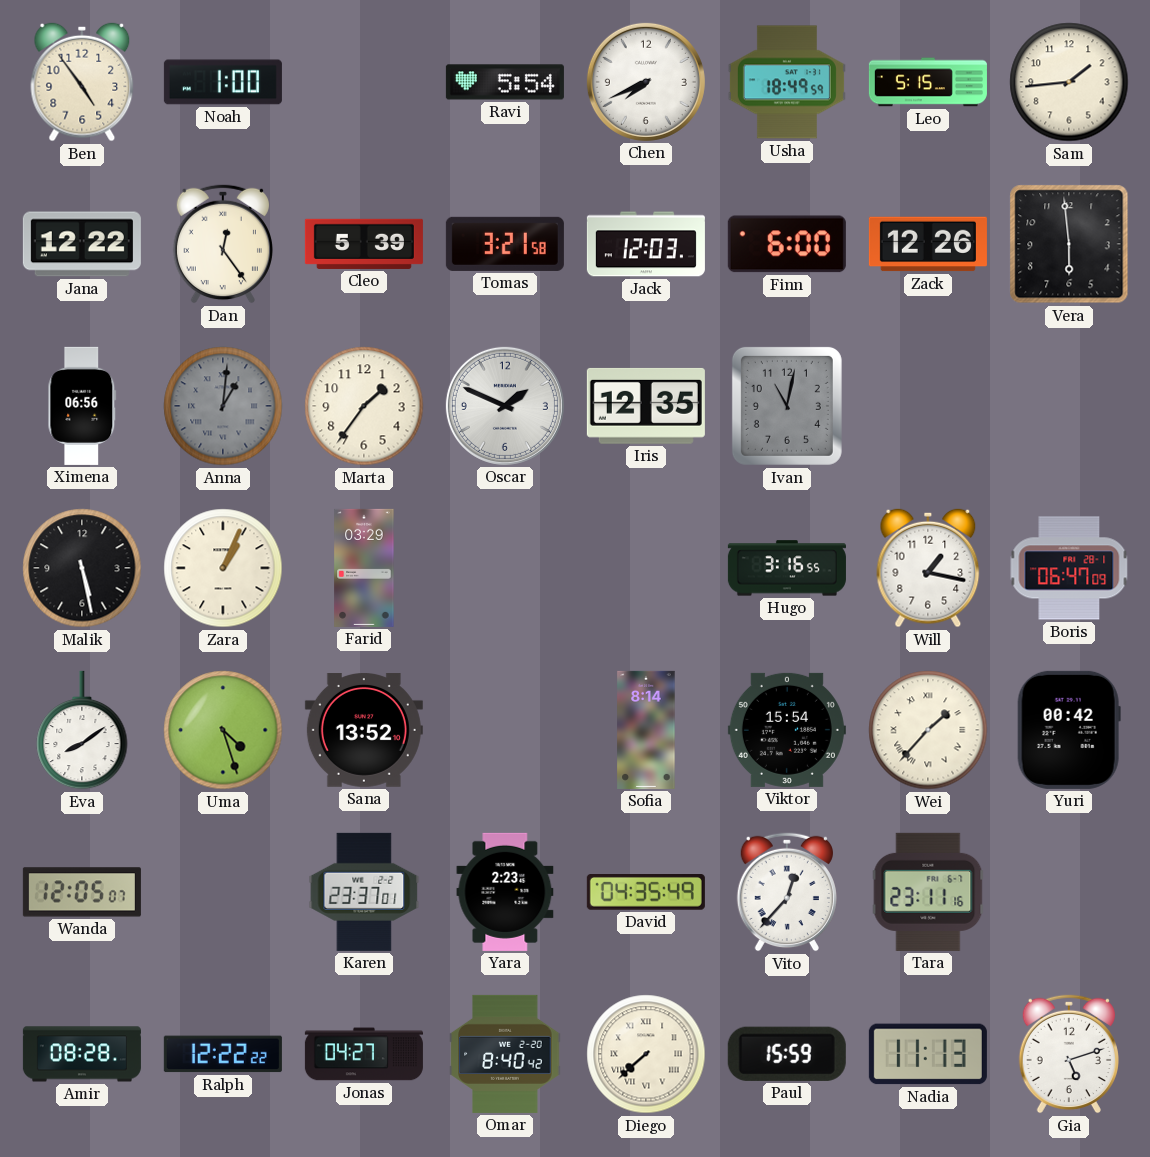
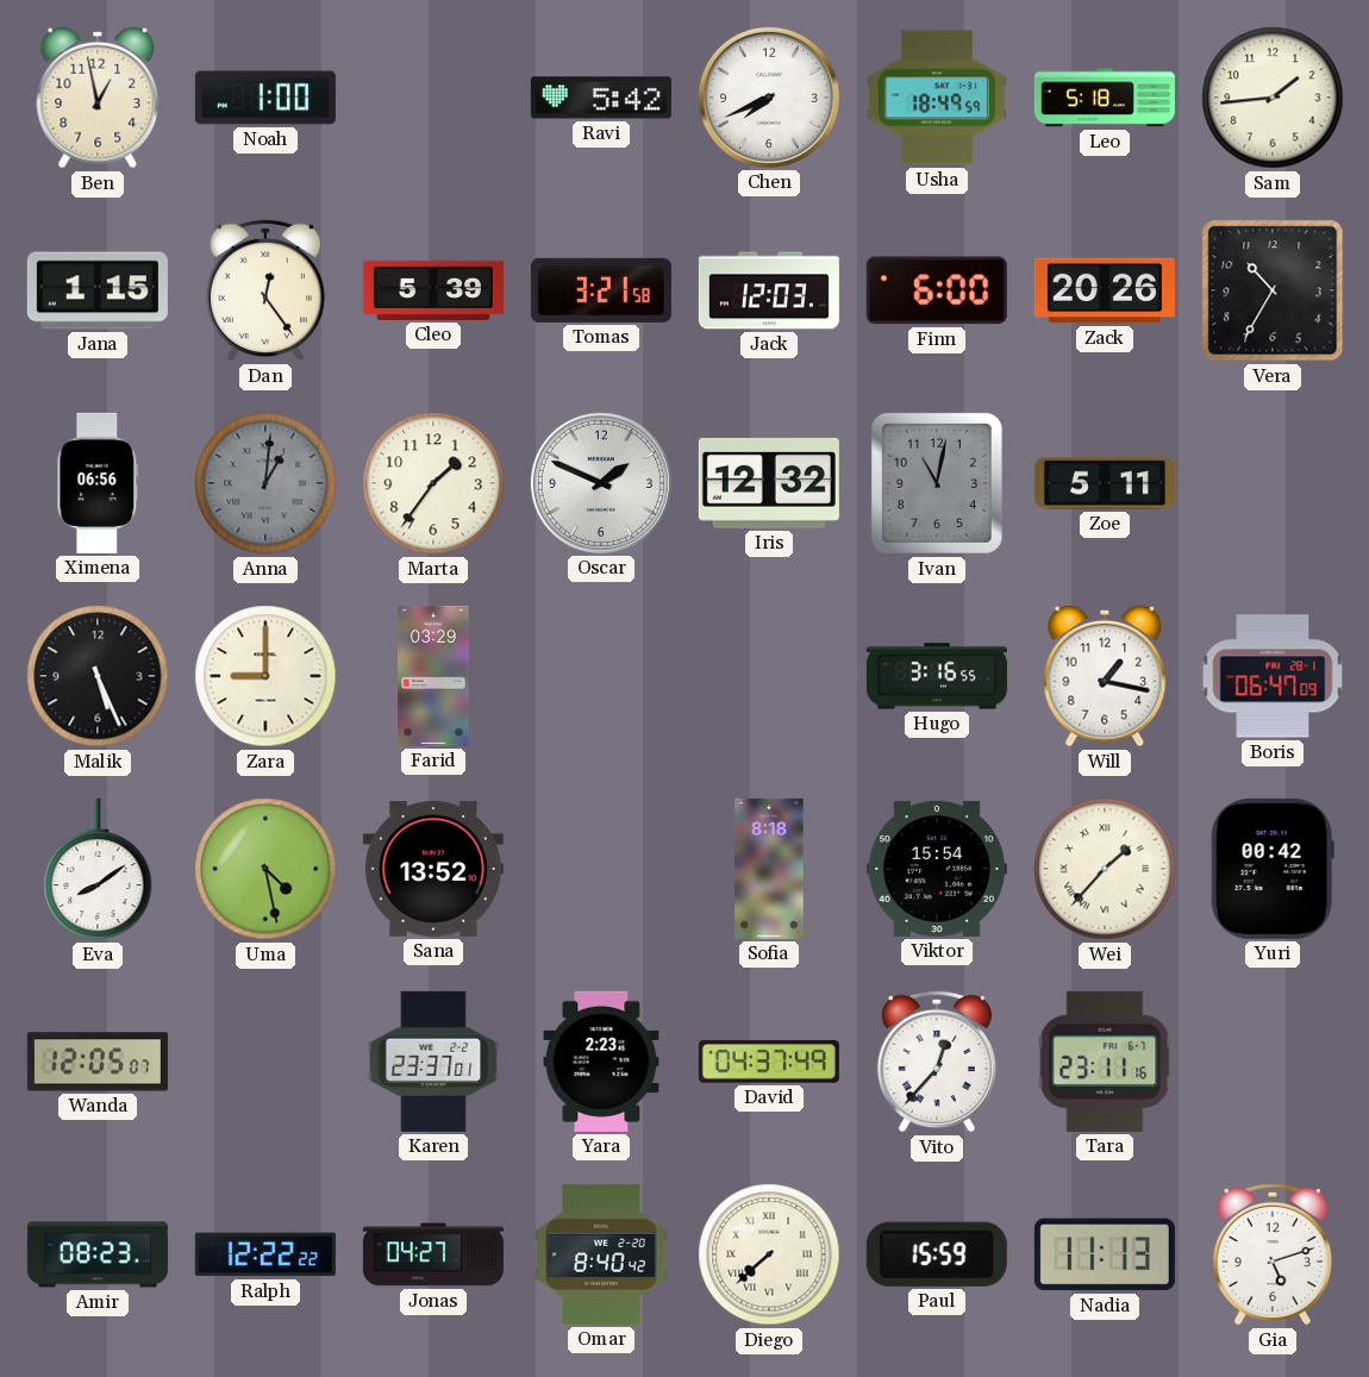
Ben: 4:54 -> 12:58
Ravi: 5:54 -> 5:42
Leo: 5:15 -> 5:18
Jana: 12:22 -> 1:15
Zack: 12:26 -> 20:26
Vera: 5:59 -> 10:35
Iris: 12:35 -> 12:32
Zoe: none -> 5:11
Malik: 5:28 -> 5:26
Zara: 1:04 -> 9:00
Uma: 4:27 -> 4:28
Sofia: 8:14 -> 8:18
David: 04:35 -> 04:37
Amir: 08:28 -> 08:23
